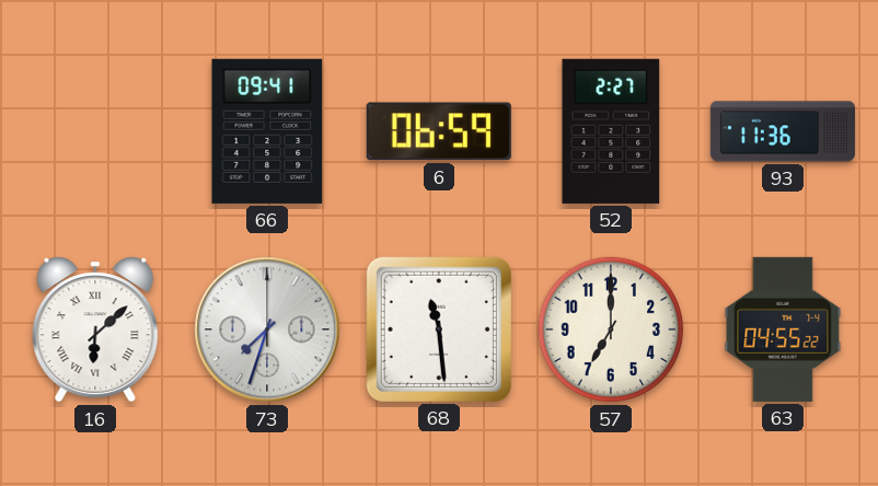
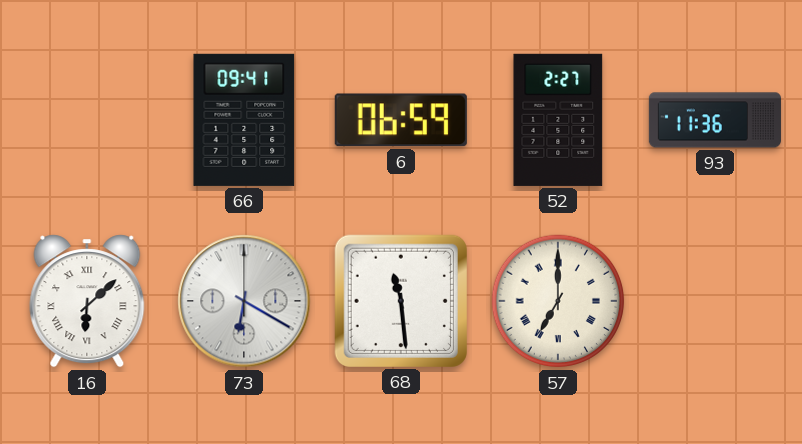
73: 7:33 -> 6:20
57 numerals: Arabic -> Roman
63: 04:55 -> none
